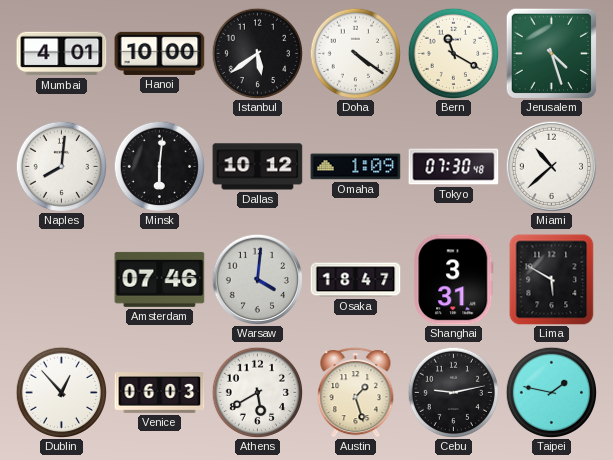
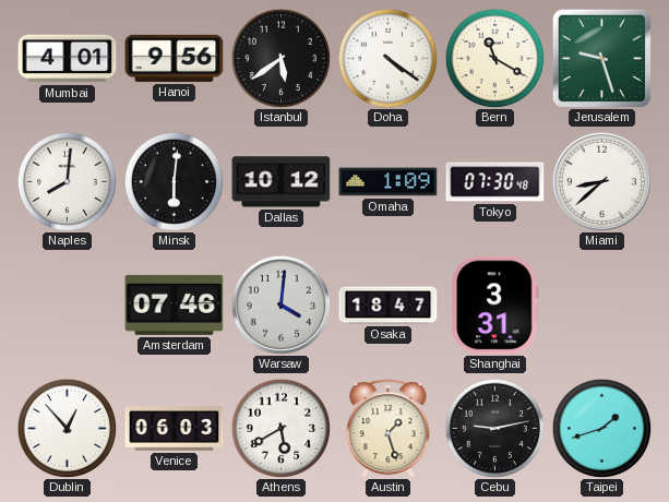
Hanoi: 10:00 -> 9:56
Jerusalem: 4:27 -> 9:27
Miami: 10:38 -> 8:38
Lima: 5:50 -> none
Taipei: 1:47 -> 1:42
